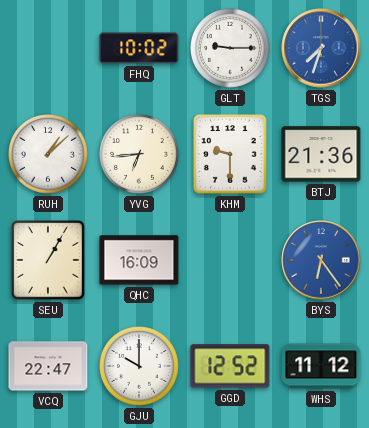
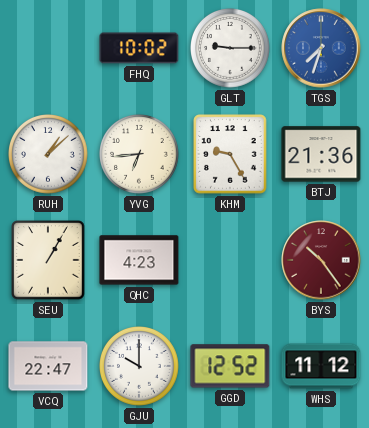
KHM: 9:30 -> 9:25
QHC: 16:09 -> 4:23
BYS: 6:24 -> 10:24
BYS dial: blue -> burgundy
